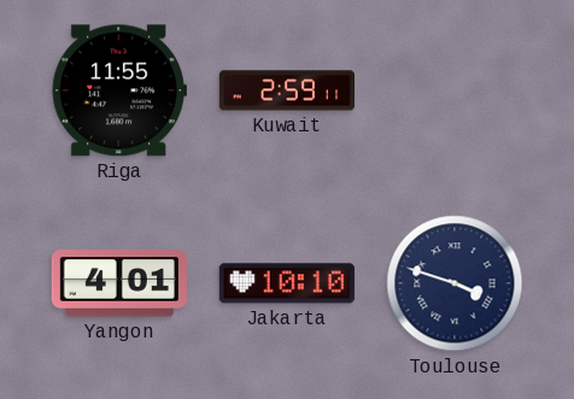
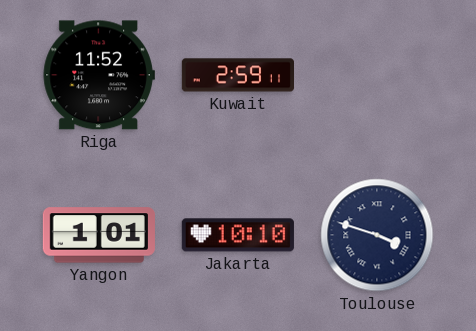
Riga: 11:55 -> 11:52
Yangon: 4:01 -> 1:01
